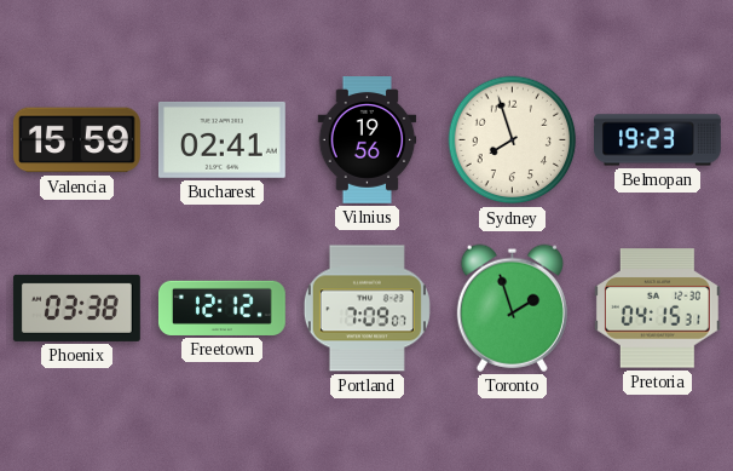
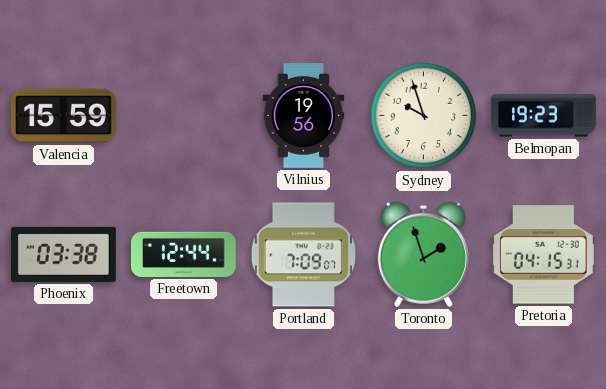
Bucharest: 02:41 -> none
Sydney: 7:57 -> 9:57
Freetown: 12:12 -> 12:44
